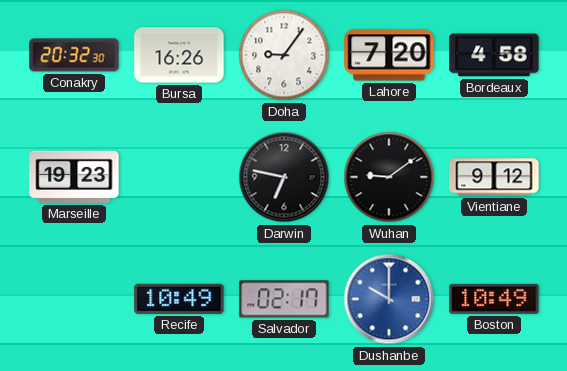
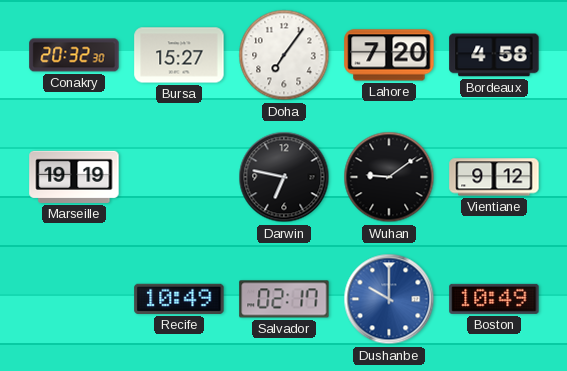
Bursa: 16:26 -> 15:27
Doha: 9:06 -> 7:06
Marseille: 19:23 -> 19:19
